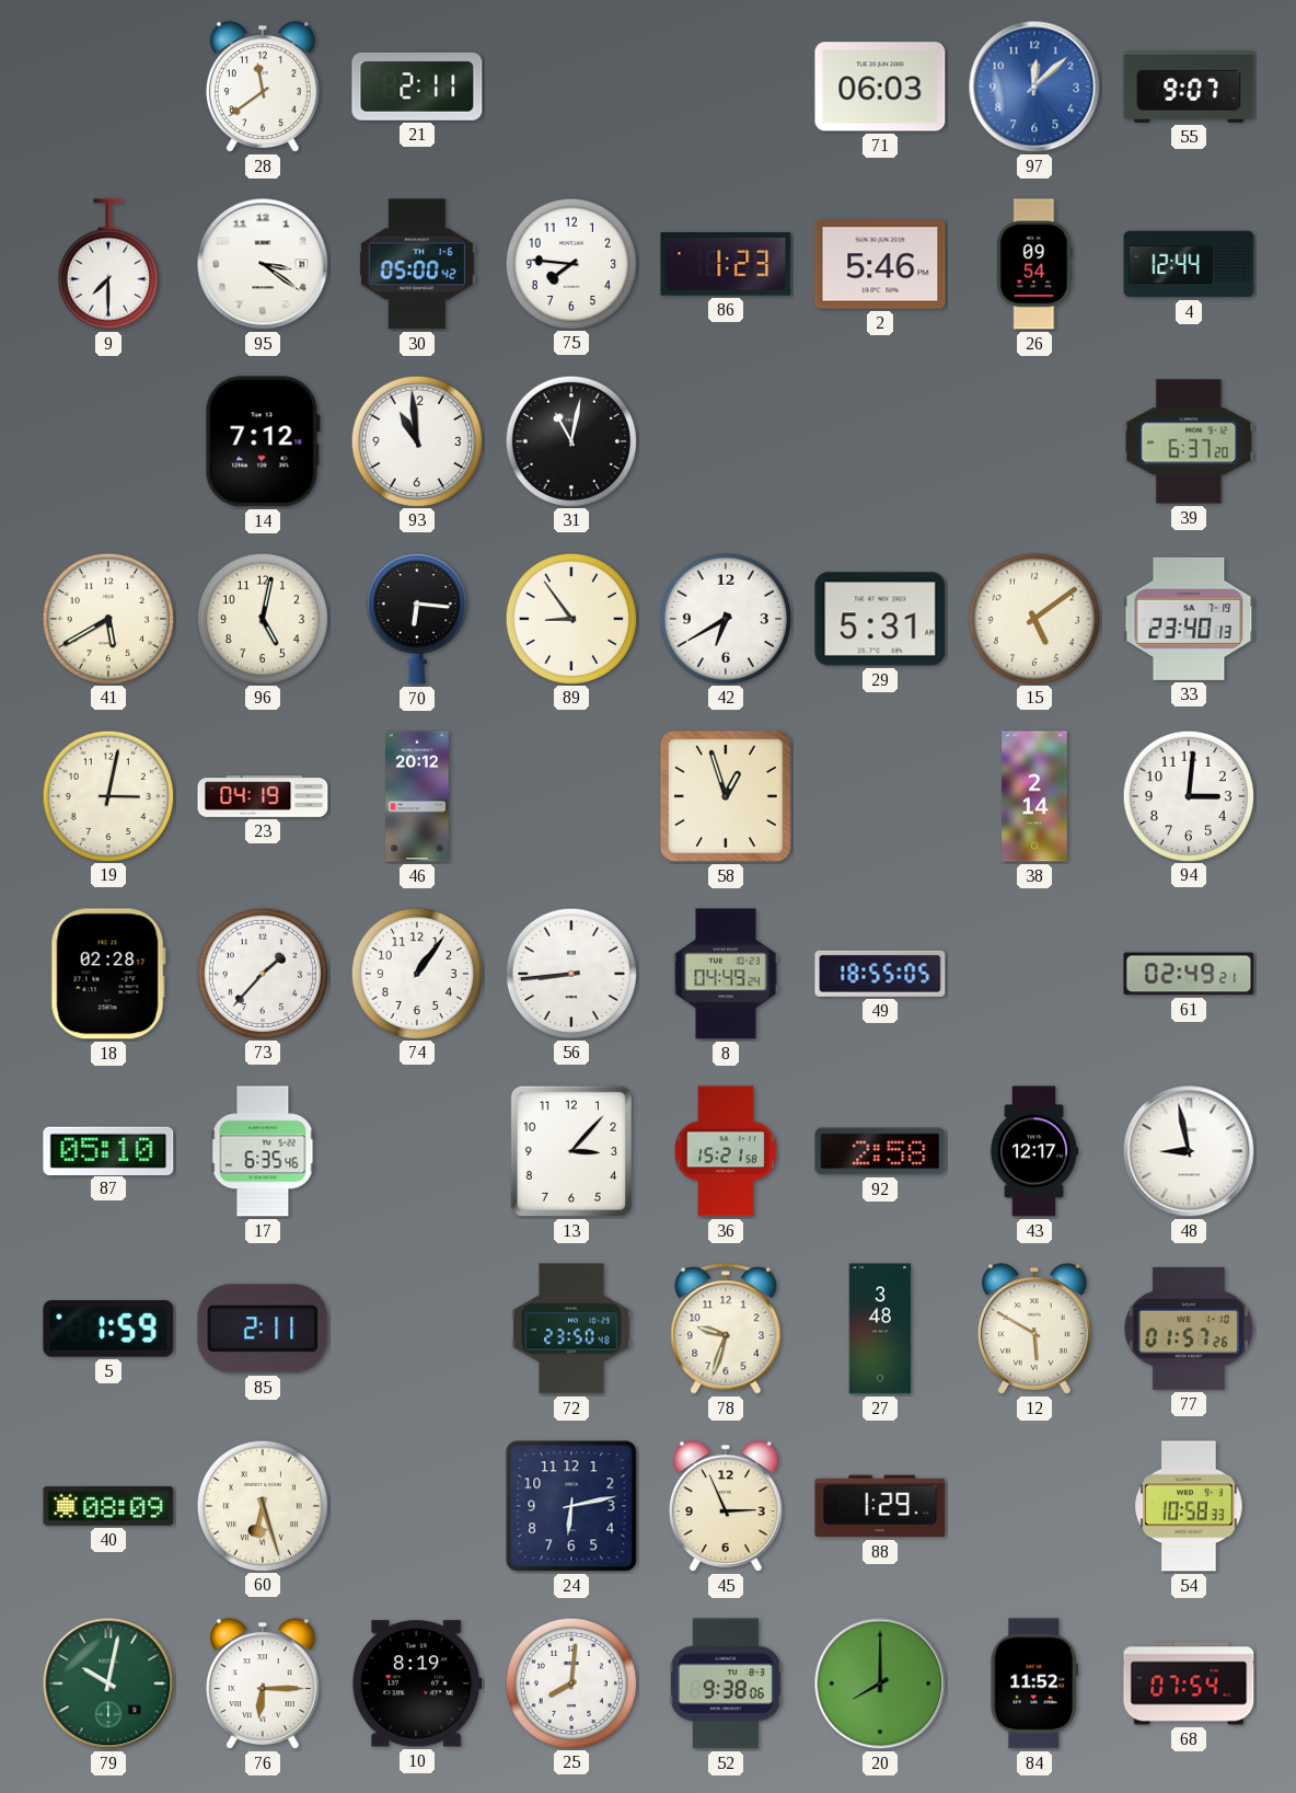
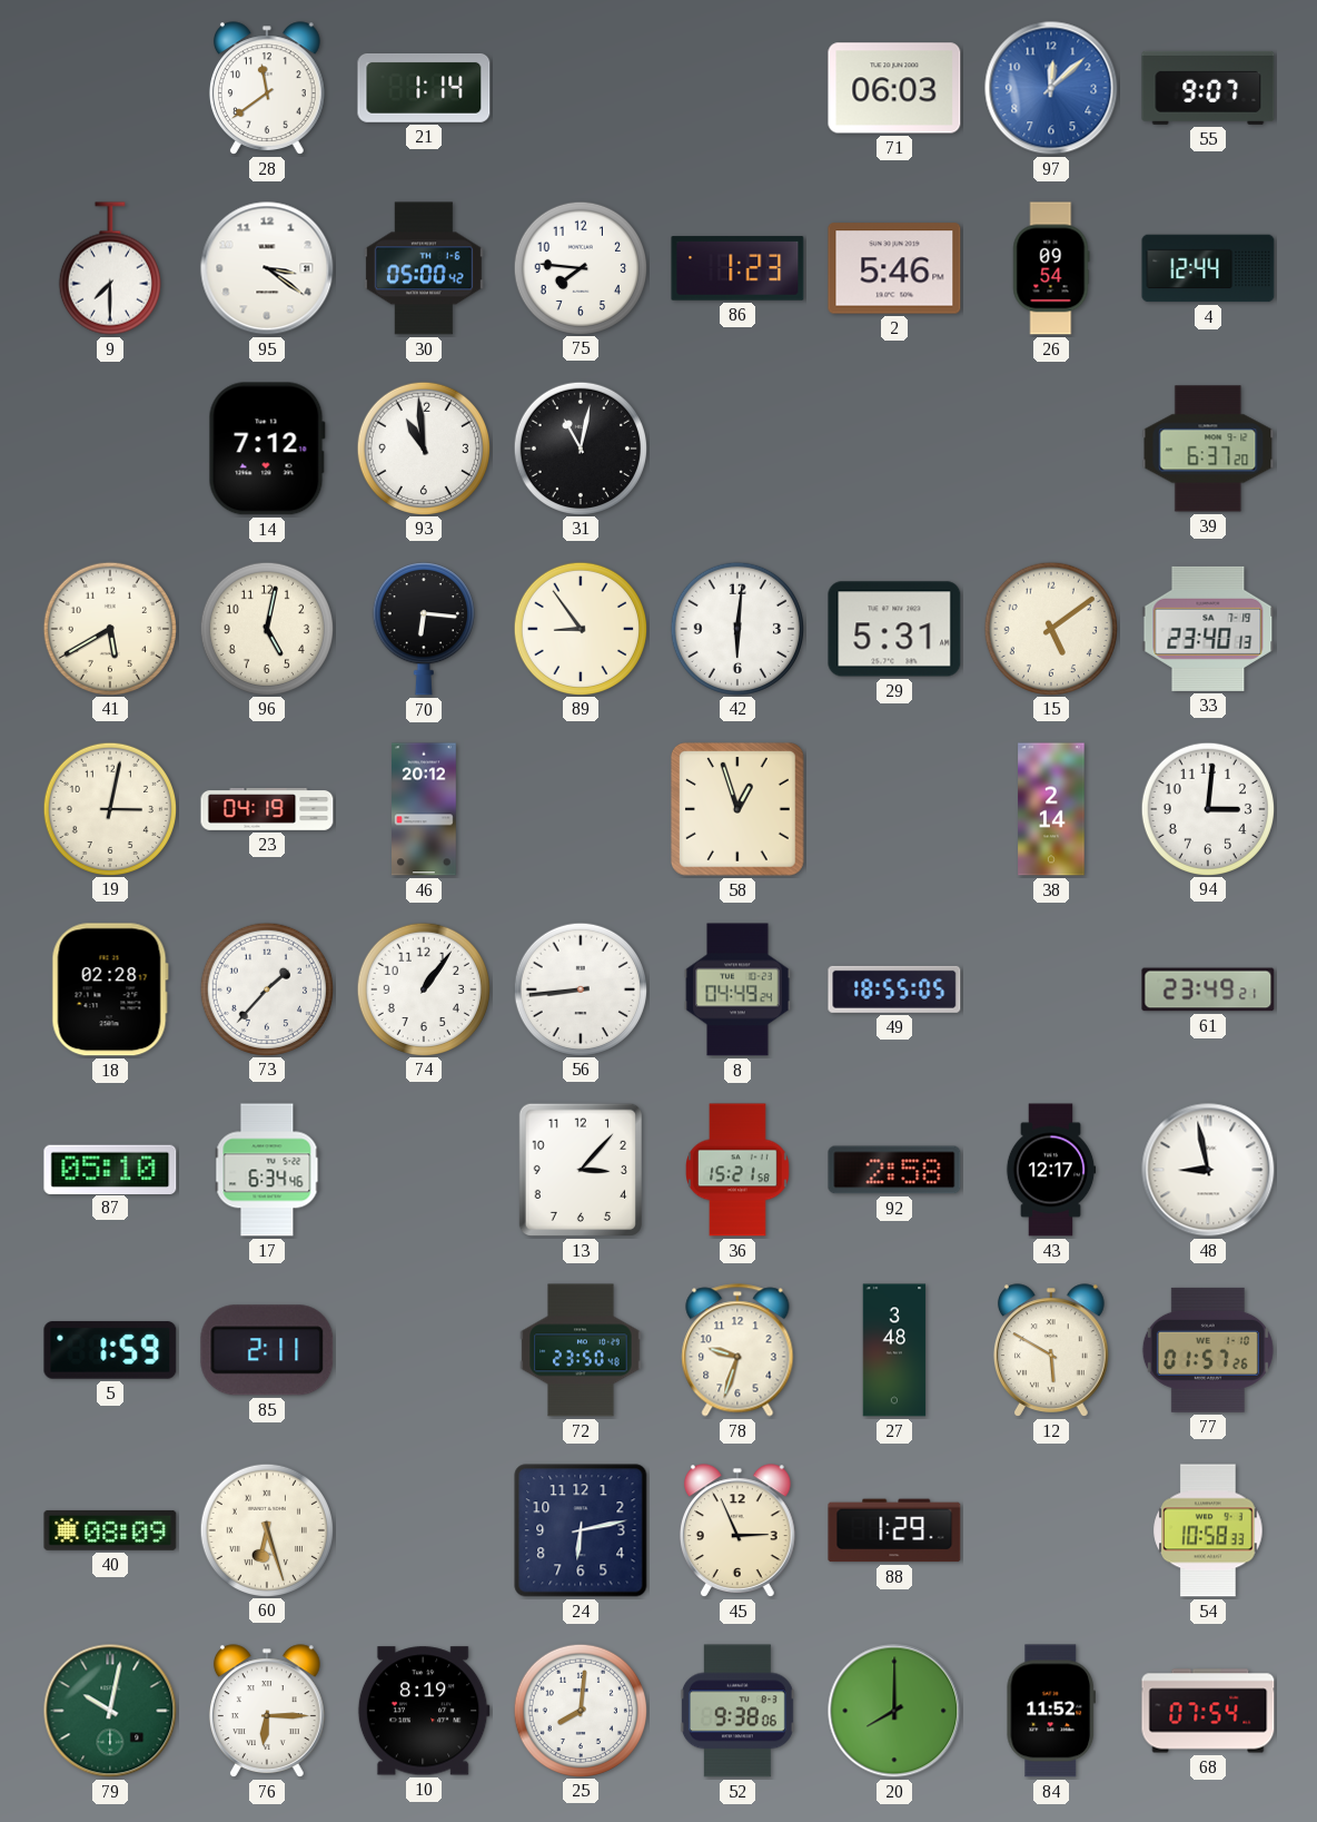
21: 2:11 -> 1:14
42: 6:40 -> 6:01
61: 02:49 -> 23:49
17: 6:35 -> 6:34
